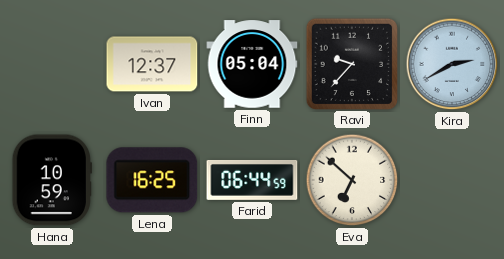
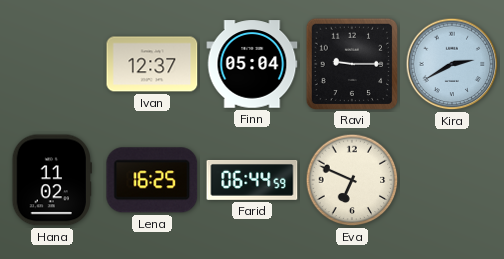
Ravi: 9:37 -> 9:15
Hana: 10:59 -> 11:02
Eva: 6:52 -> 6:49
